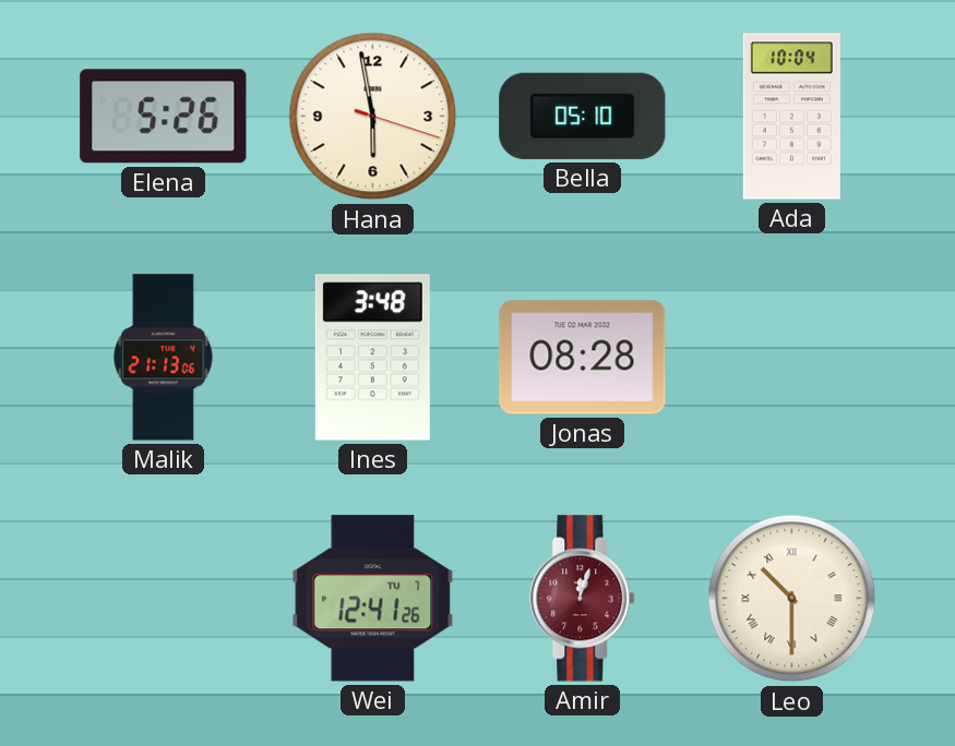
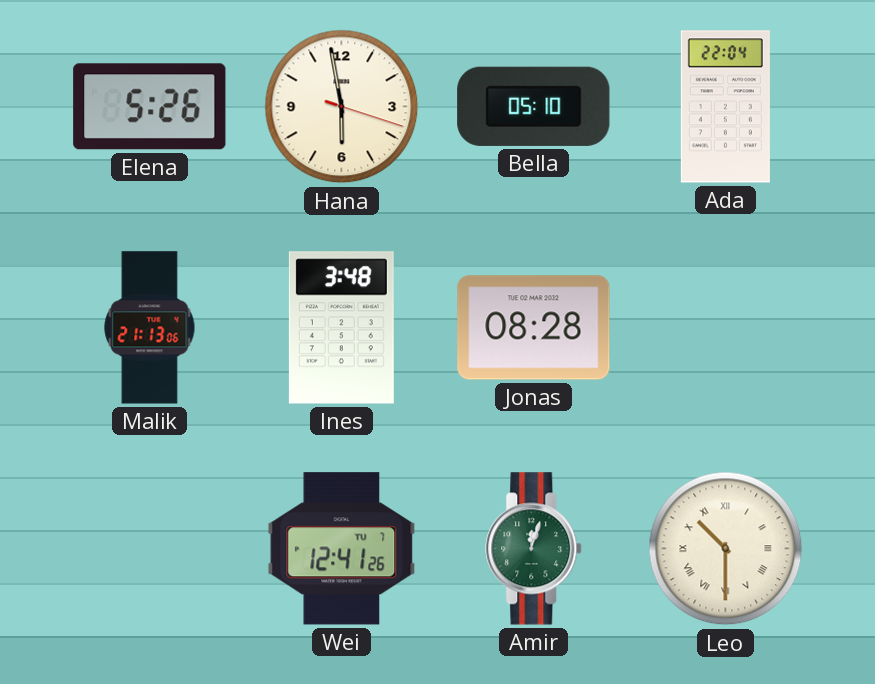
Ada: 10:04 -> 22:04
Amir dial: burgundy -> green
